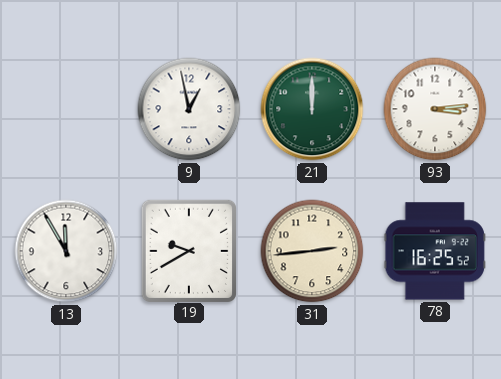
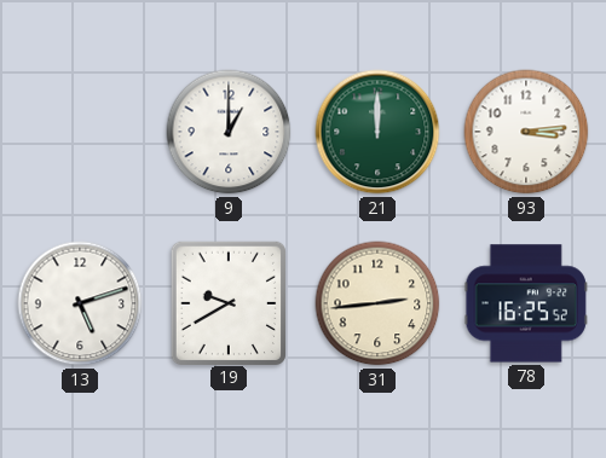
9: 12:58 -> 1:00
13: 11:55 -> 5:12
